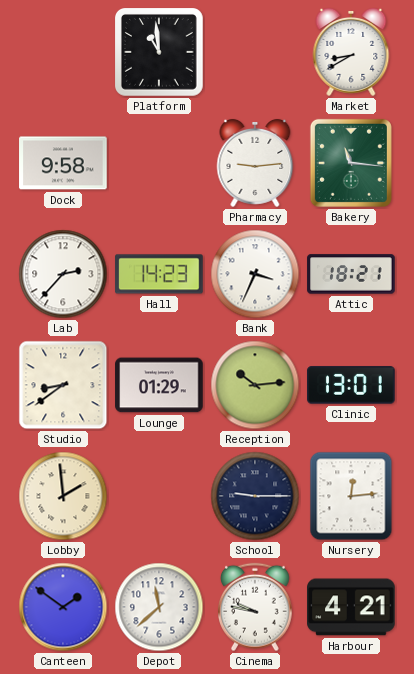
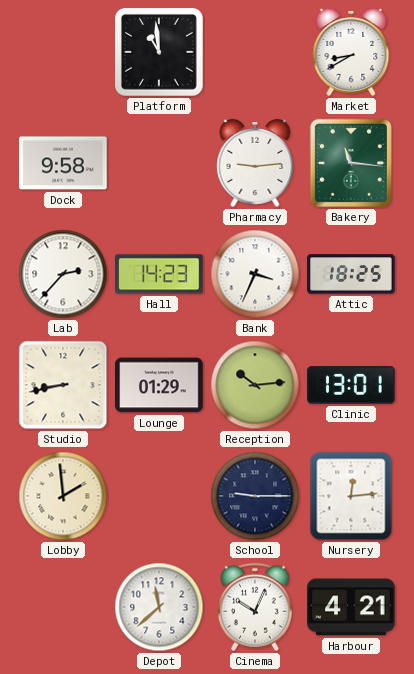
Attic: 18:21 -> 18:25
Studio: 8:39 -> 8:43
Canteen: 1:51 -> none
Cinema: 9:47 -> 10:04
